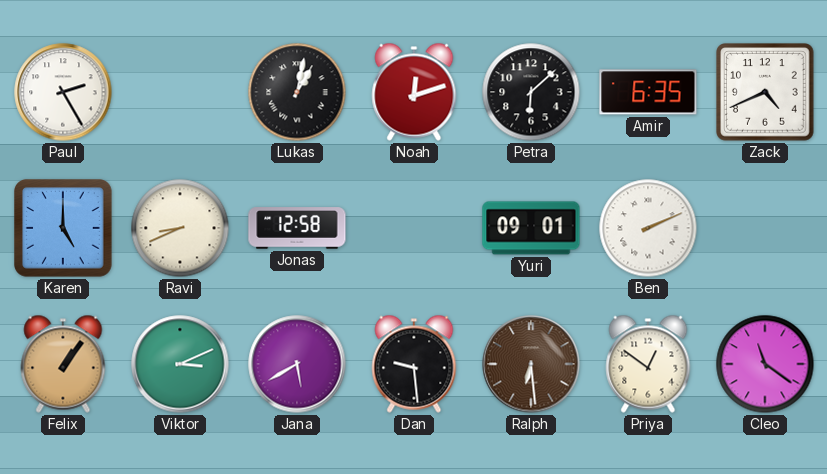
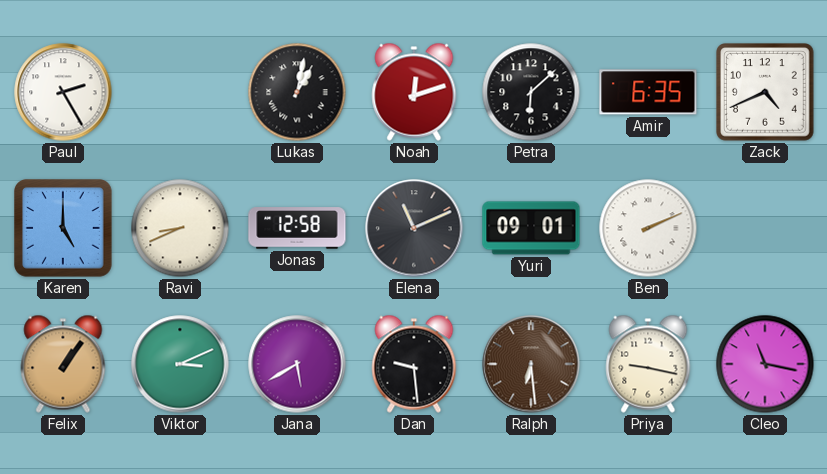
Elena: none -> 11:11
Priya: 12:51 -> 9:17
Cleo: 11:21 -> 11:17
